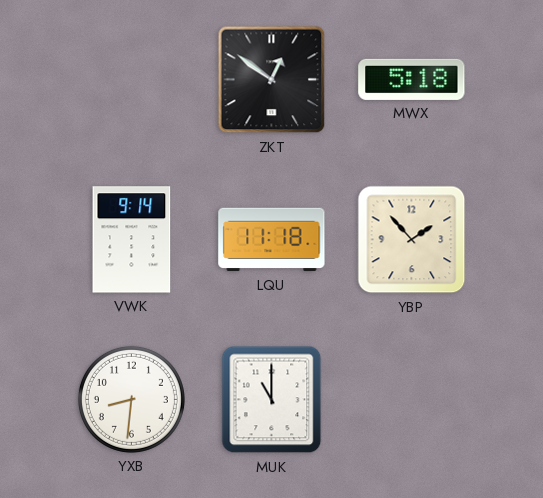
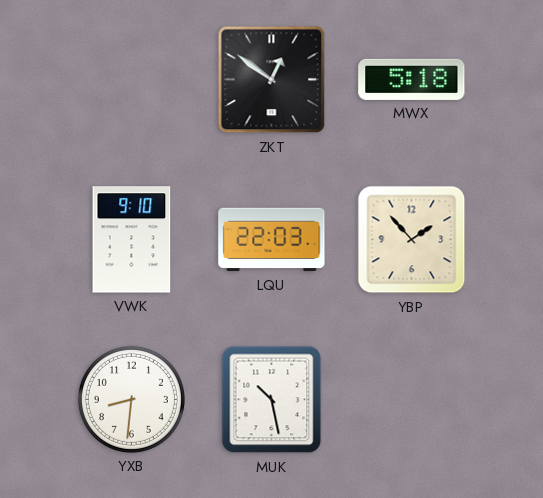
VWK: 9:14 -> 9:10
LQU: 11:18 -> 22:03
MUK: 11:00 -> 10:28
